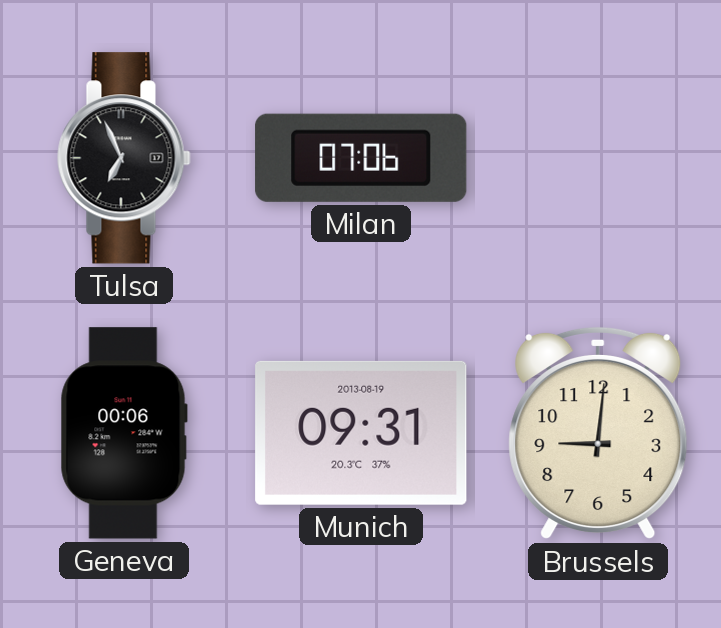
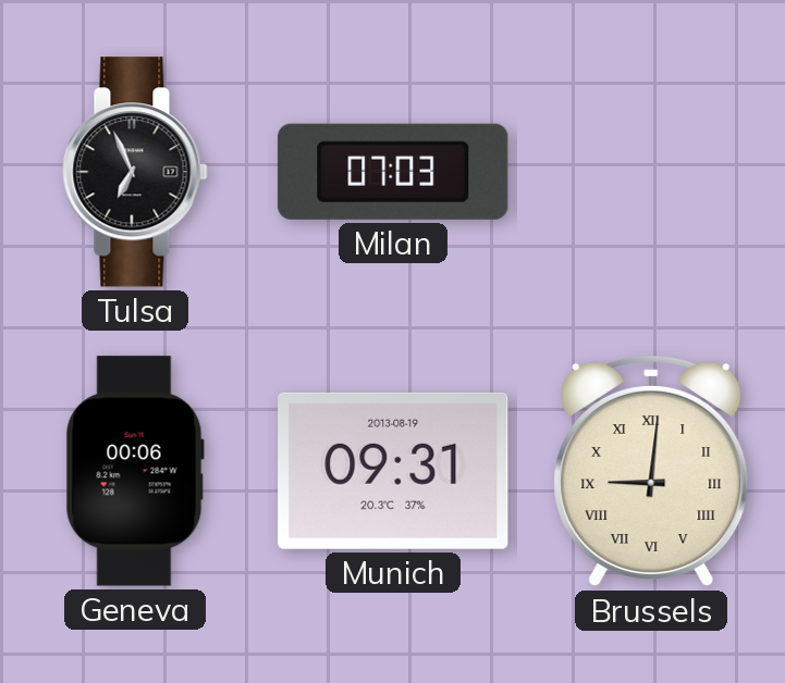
Milan: 07:06 -> 07:03
Brussels numerals: Arabic -> Roman
